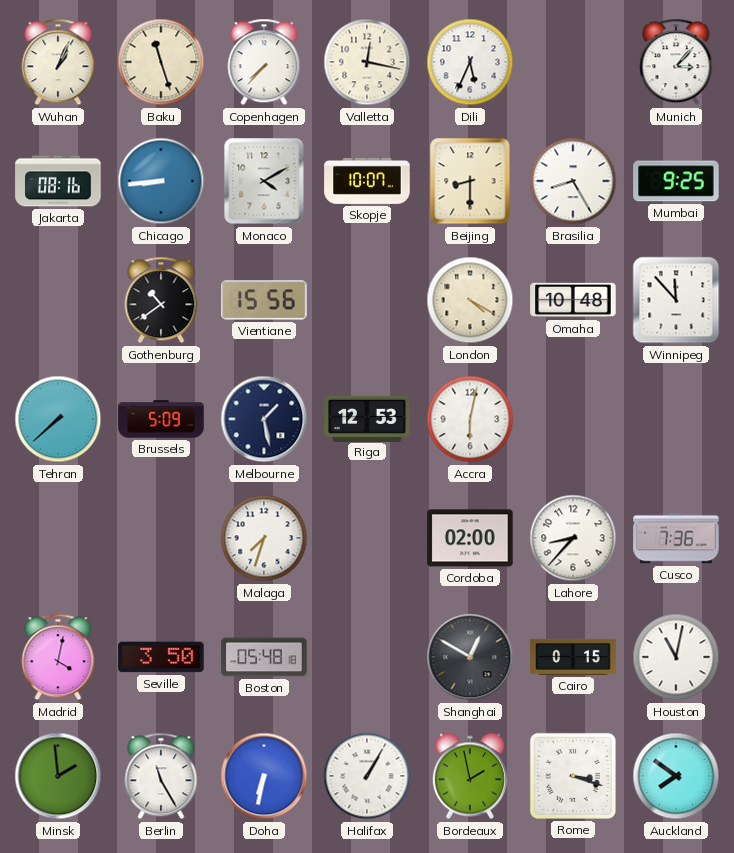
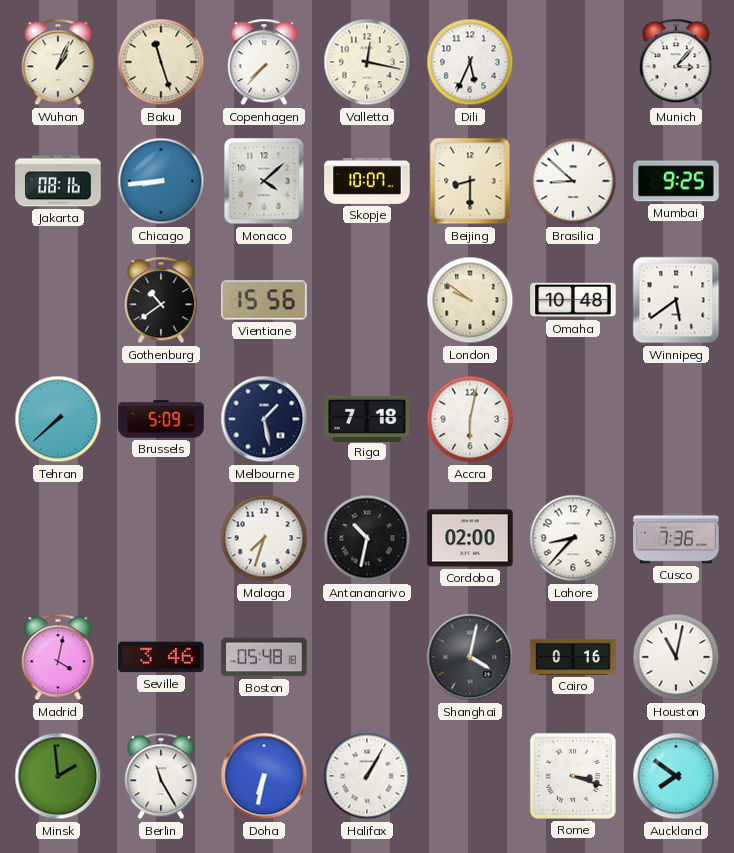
Monaco: 4:10 -> 4:08
Brasilia: 8:25 -> 8:52
London: 4:20 -> 9:51
Winnipeg: 11:53 -> 5:39
Riga: 12:53 -> 7:18
Antananarivo: none -> 10:32
Seville: 3:50 -> 3:46
Shanghai: 12:50 -> 4:02
Cairo: 0:15 -> 0:16
Bordeaux: 1:58 -> none
